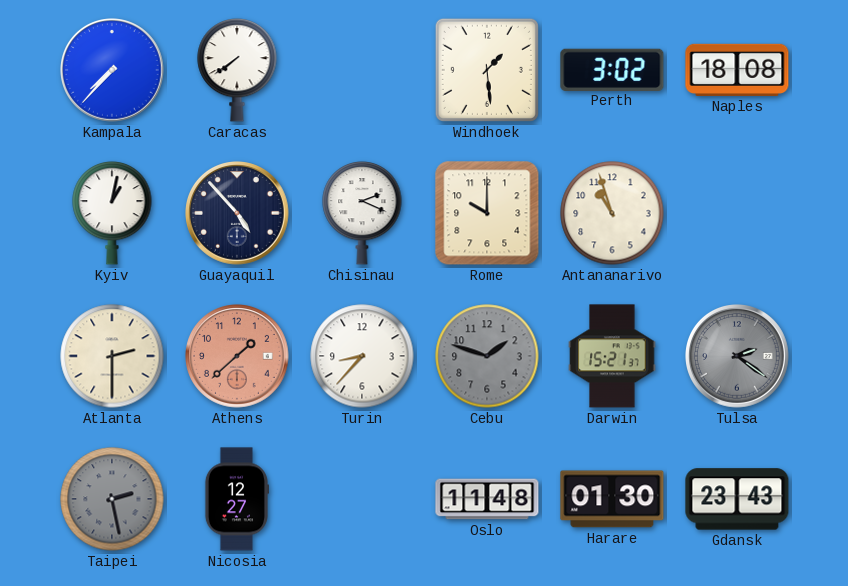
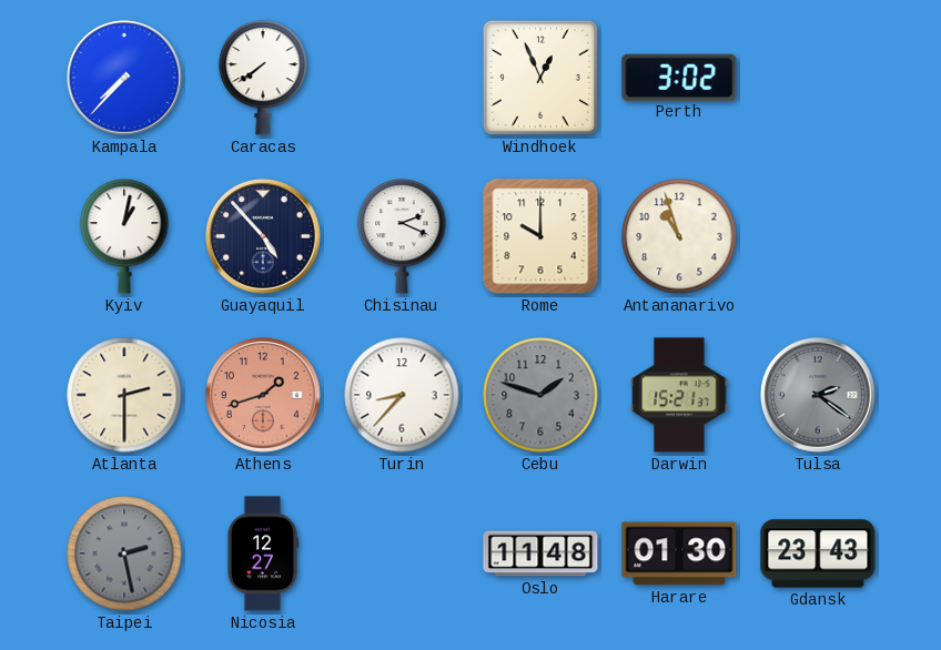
Windhoek: 1:29 -> 12:56
Naples: 18:08 -> none
Athens: 1:38 -> 1:42
